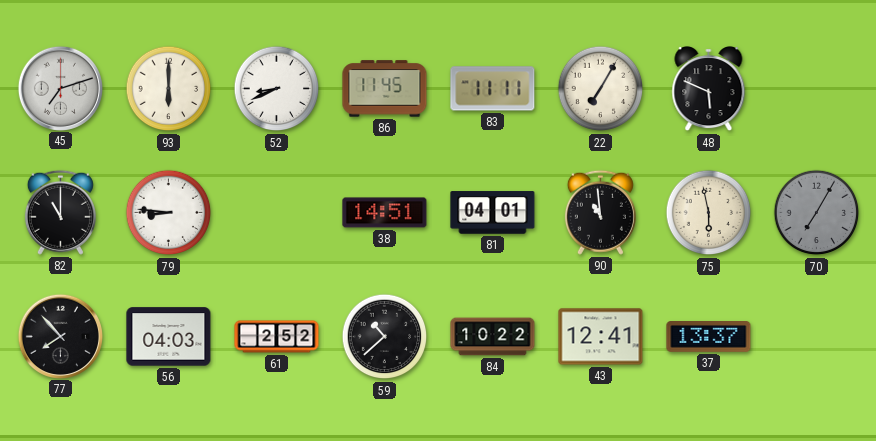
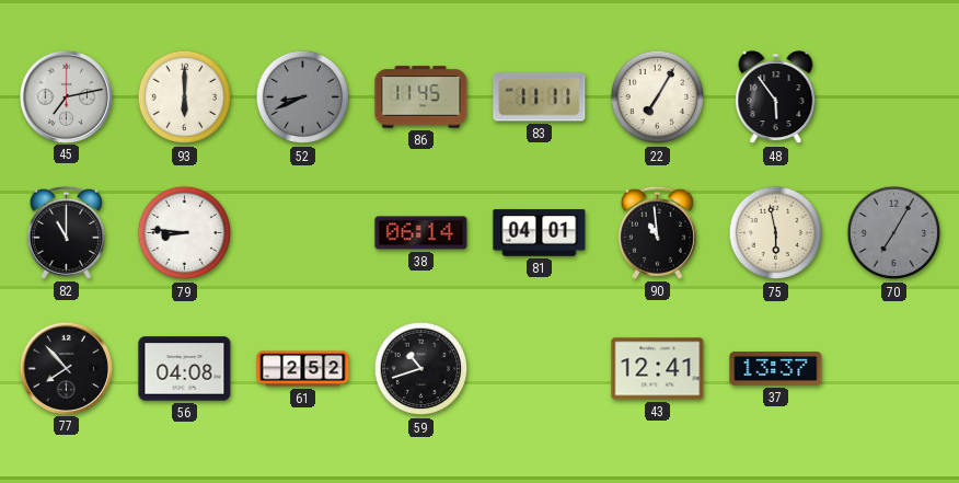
45: 7:12 -> 7:13
52 dial: white -> grey
48: 5:49 -> 5:54
38: 14:51 -> 06:14
56: 04:03 -> 04:08
59: 10:38 -> 10:42
84: 10:22 -> none
